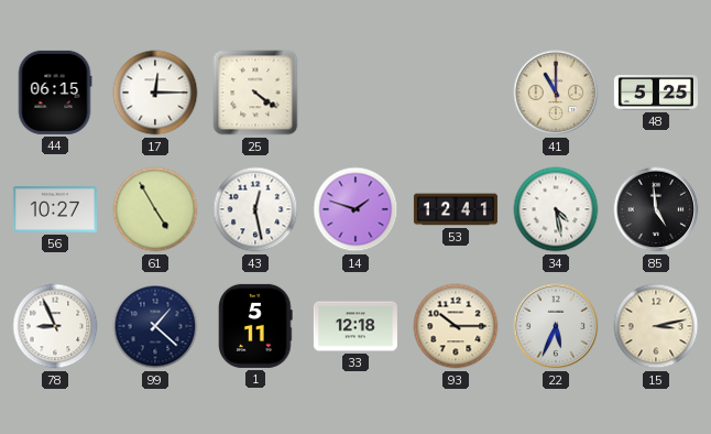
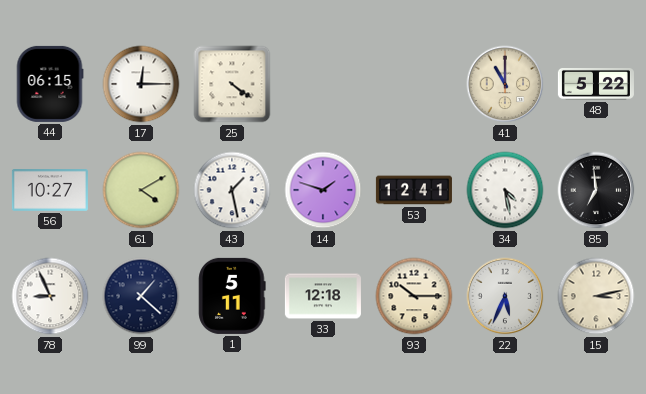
48: 5:25 -> 5:22
61: 4:55 -> 4:10
43: 12:28 -> 1:28
85: 4:59 -> 6:59
